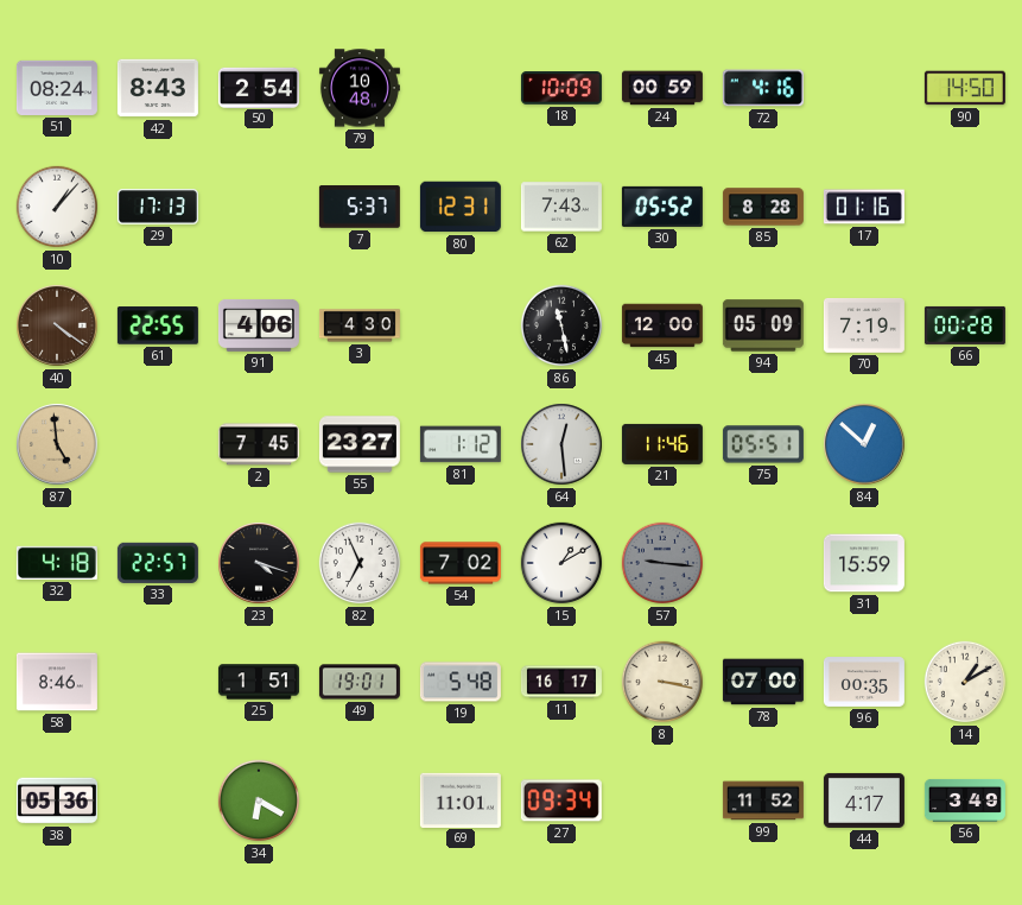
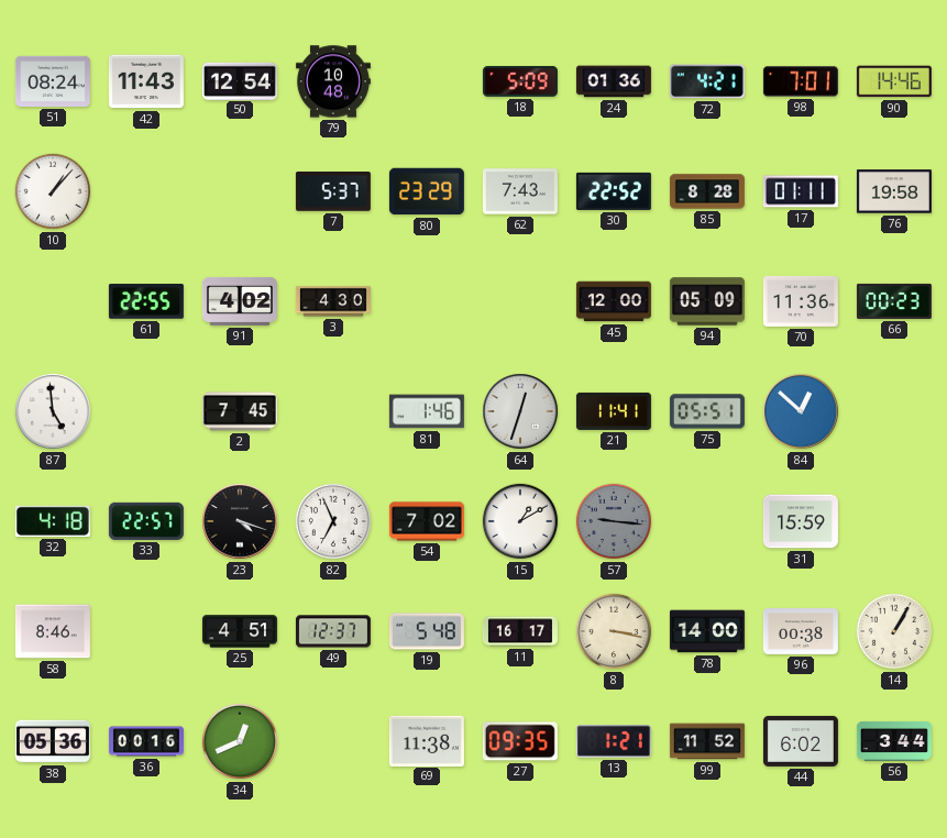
42: 8:43 -> 11:43
50: 2:54 -> 12:54
18: 10:09 -> 5:09
24: 00:59 -> 01:36
72: 4:16 -> 4:21
98: none -> 7:01
90: 14:50 -> 14:46
29: 17:13 -> none
80: 12:31 -> 23:29
30: 05:52 -> 22:52
17: 01:16 -> 01:11
76: none -> 19:58
40: 4:21 -> none
91: 4:06 -> 4:02
86: 11:28 -> none
70: 7:19 -> 11:36
66: 00:28 -> 00:23
87 dial: champagne -> white
55: 23:27 -> none
81: 1:12 -> 1:46
64: 12:29 -> 12:33
21: 11:46 -> 11:41
25: 1:51 -> 4:51
49: 19:01 -> 12:37
78: 07:00 -> 14:00
96: 00:35 -> 00:38
14: 1:10 -> 1:05
36: none -> 00:16
34: 6:20 -> 12:41
69: 11:01 -> 11:38
27: 09:34 -> 09:35
13: none -> 1:21
44: 4:17 -> 6:02
56: 3:49 -> 3:44
